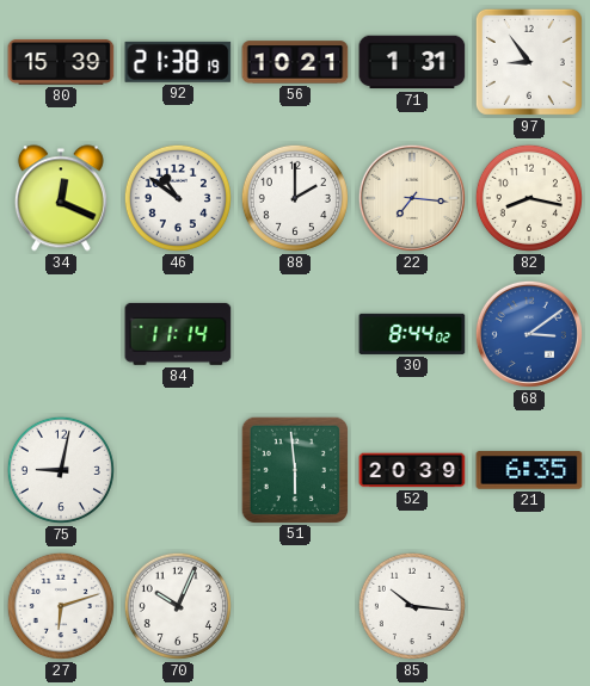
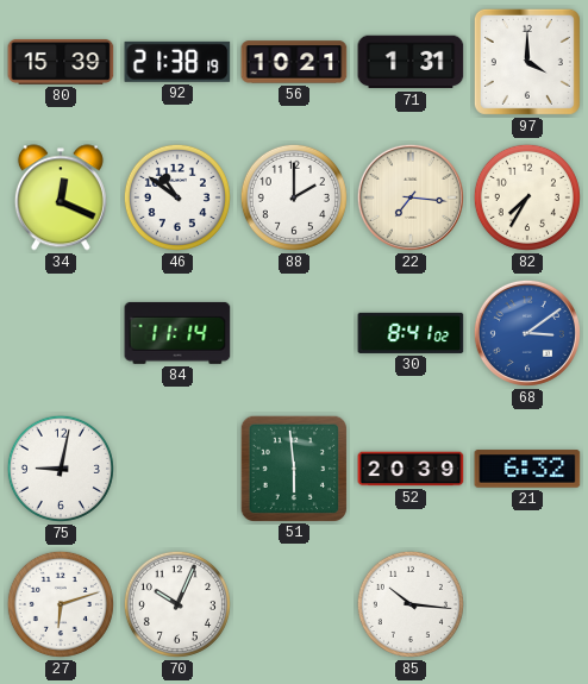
97: 8:54 -> 4:00
82: 8:17 -> 7:35
30: 8:44 -> 8:41
21: 6:35 -> 6:32
